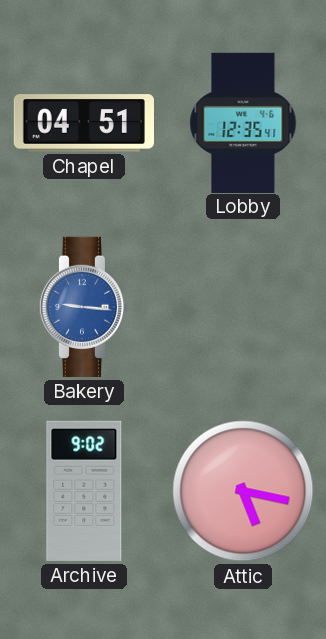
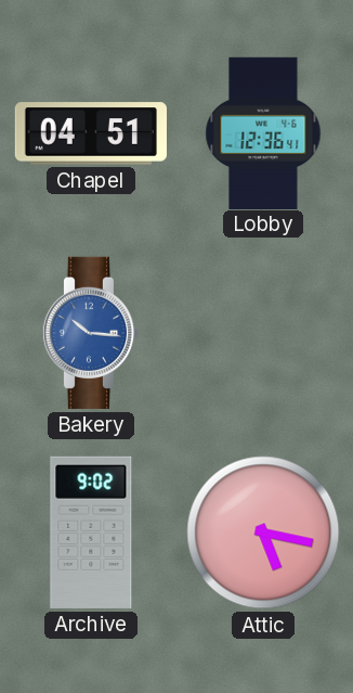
Lobby: 12:35 -> 12:36
Bakery: 9:16 -> 10:16
